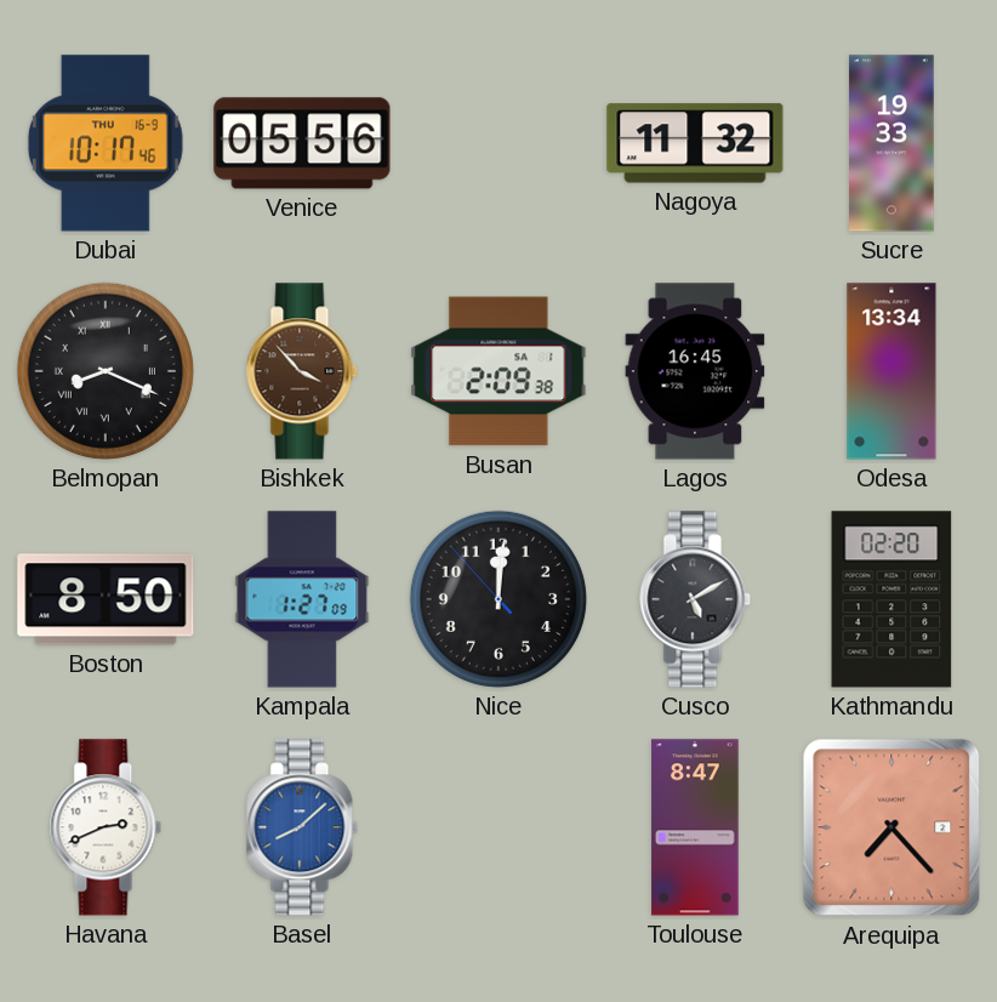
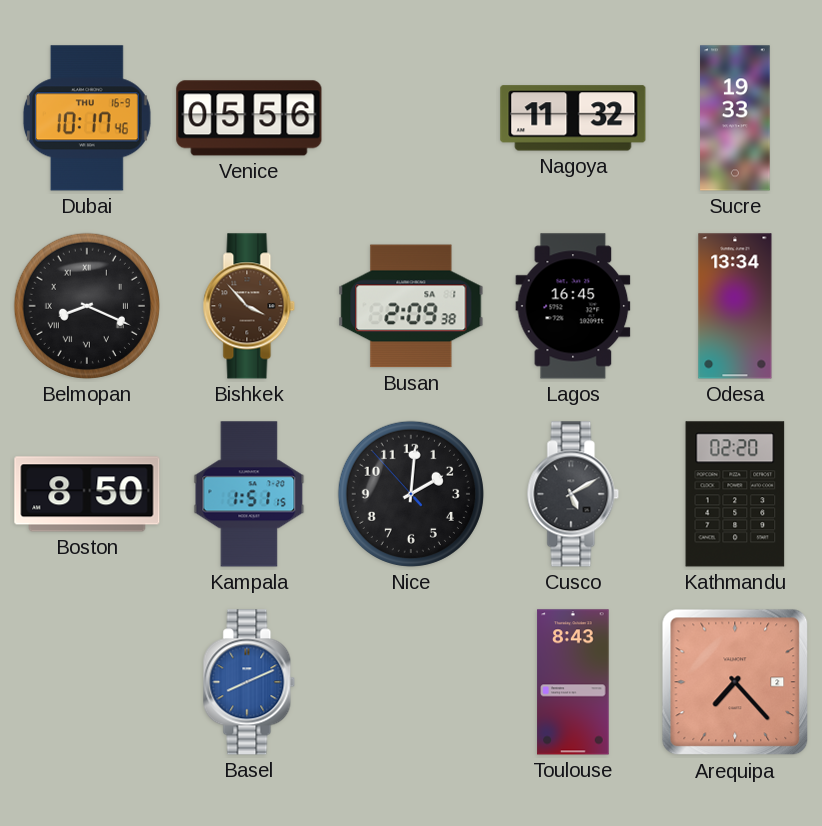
Kampala: 1:27 -> 1:51
Nice: 12:00 -> 2:00
Havana: 2:41 -> none
Basel: 8:08 -> 8:11
Toulouse: 8:47 -> 8:43
